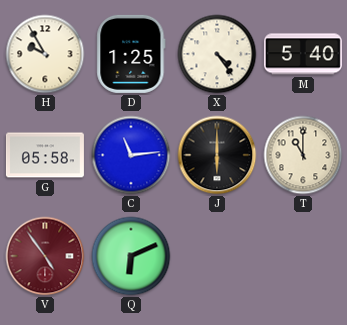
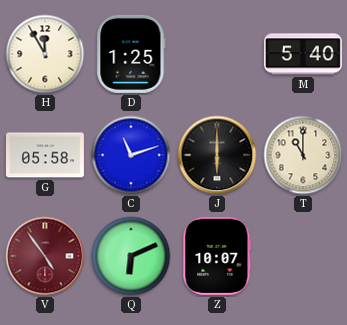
H: 9:55 -> 11:55
X: 4:24 -> none
C: 11:14 -> 11:12
Z: none -> 10:07
